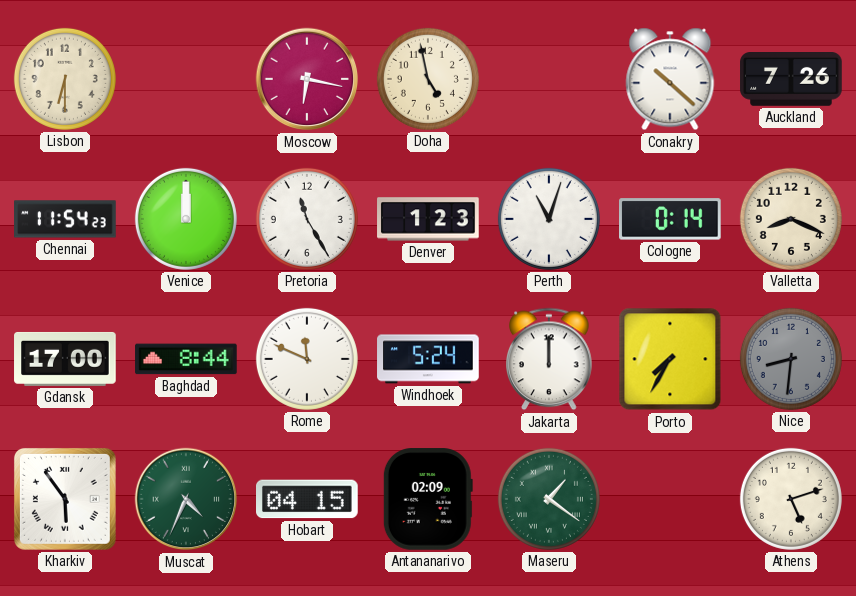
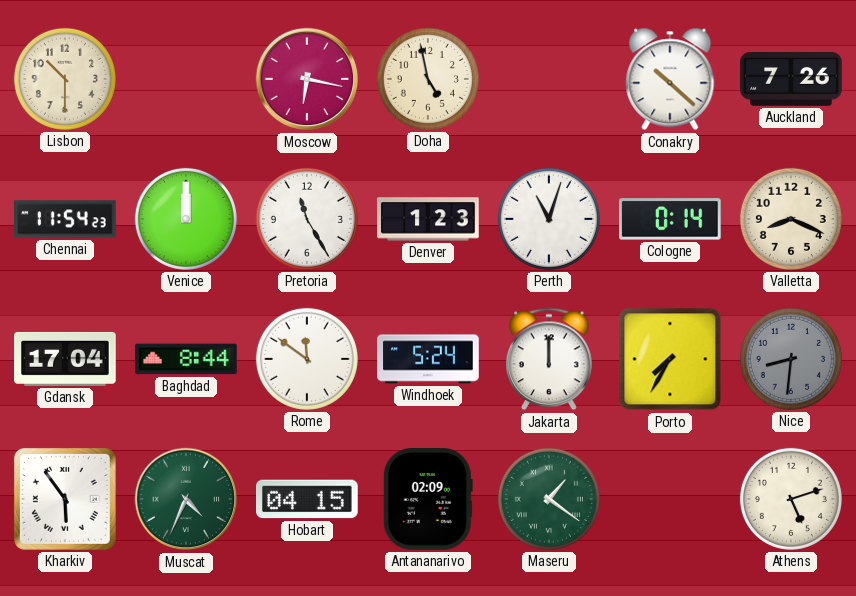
Lisbon: 6:30 -> 10:30
Gdansk: 17:00 -> 17:04
Rome: 11:49 -> 11:51
